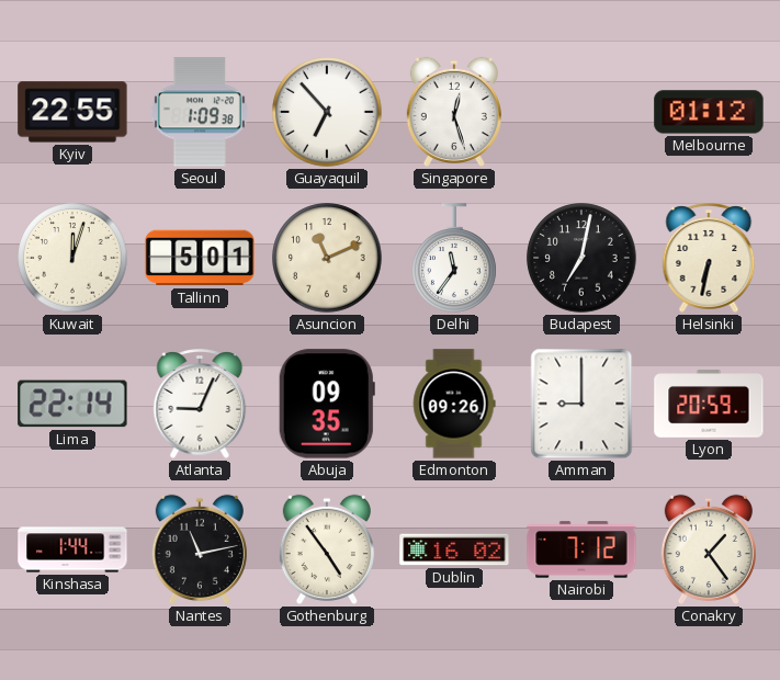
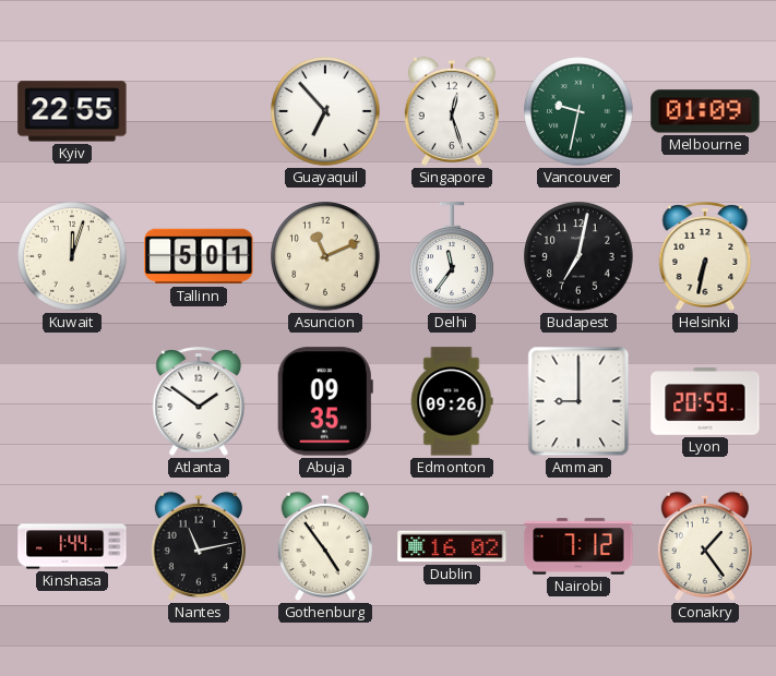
Seoul: 1:09 -> none
Vancouver: none -> 9:32
Melbourne: 01:12 -> 01:09
Lima: 22:14 -> none
Atlanta: 9:04 -> 1:51
